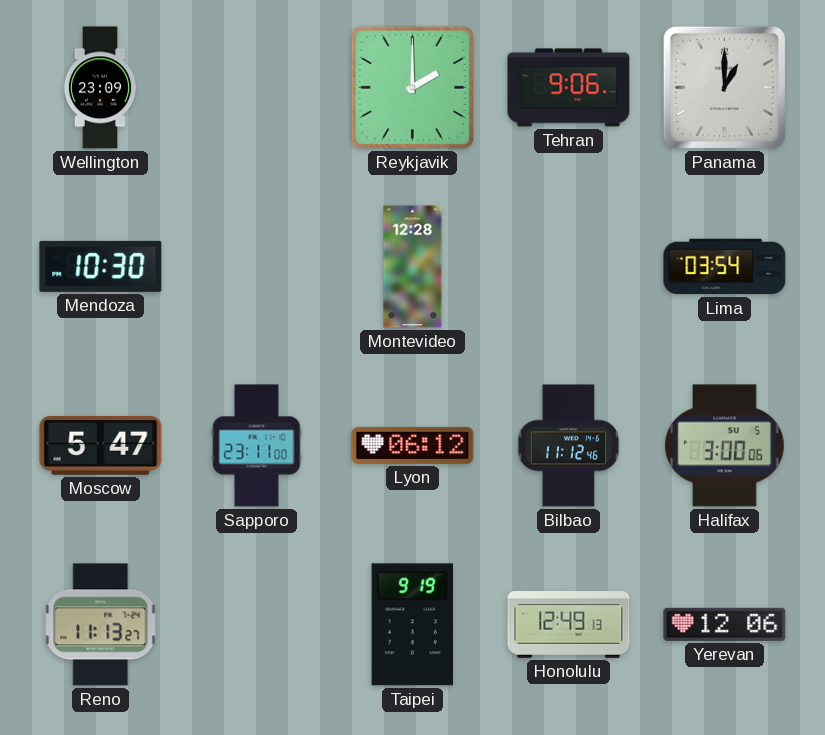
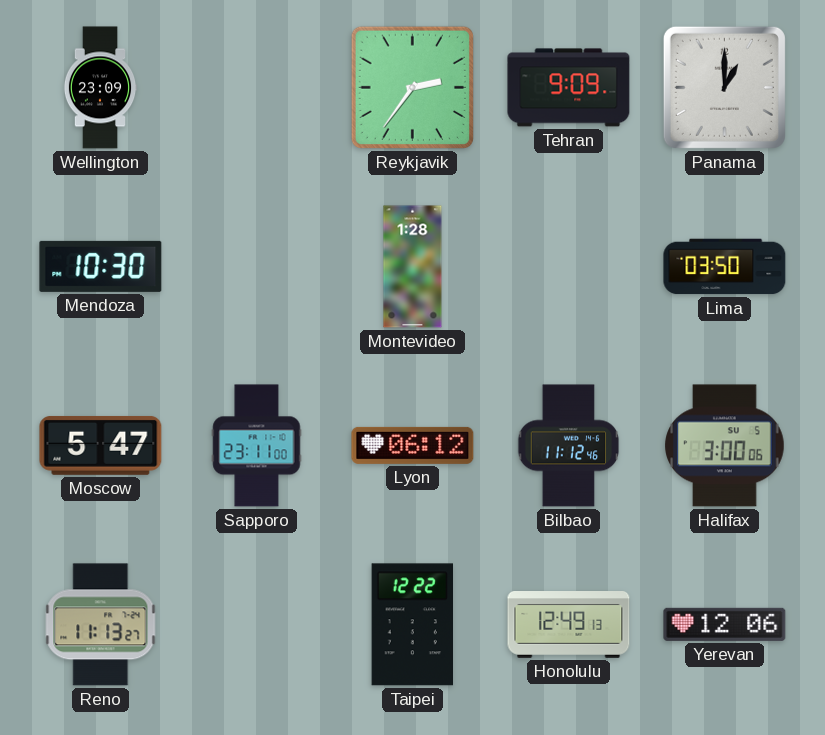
Reykjavik: 2:00 -> 2:36
Tehran: 9:06 -> 9:09
Montevideo: 12:28 -> 1:28
Lima: 03:54 -> 03:50
Taipei: 9:19 -> 12:22
